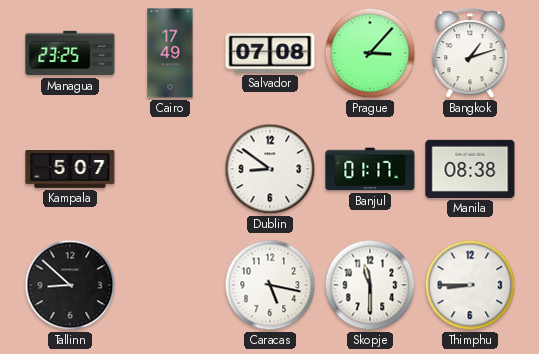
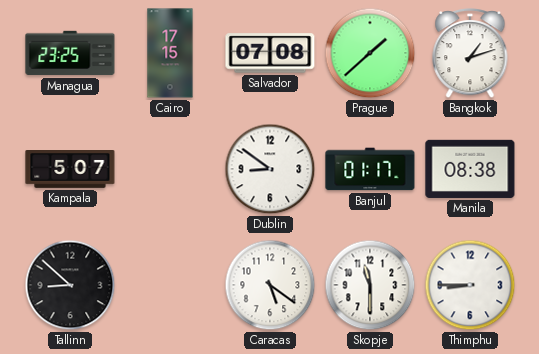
Cairo: 17:49 -> 17:15
Prague: 3:07 -> 1:38
Caracas: 5:17 -> 5:21
